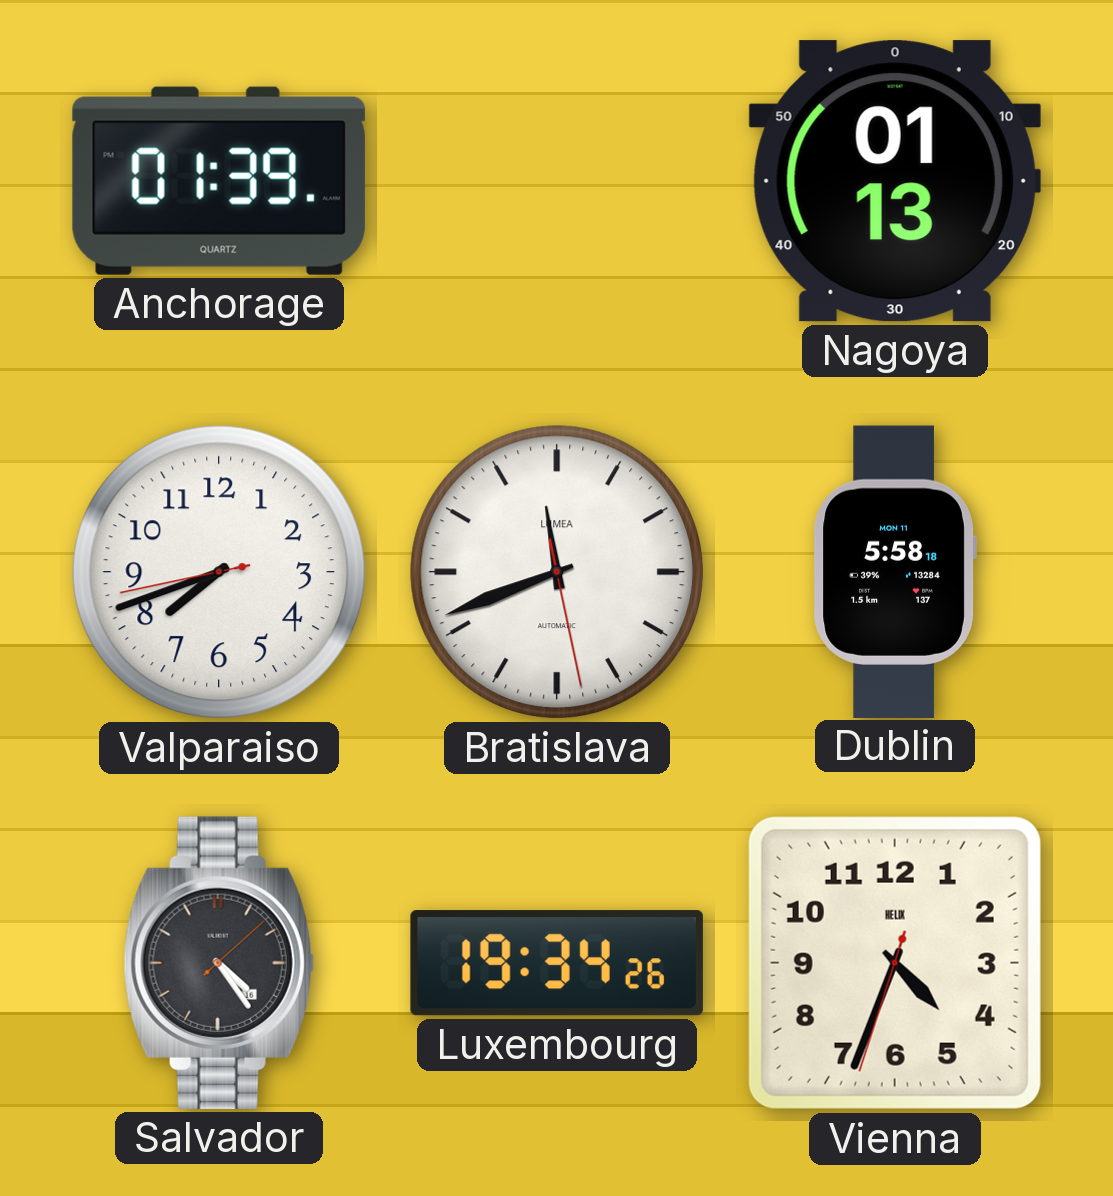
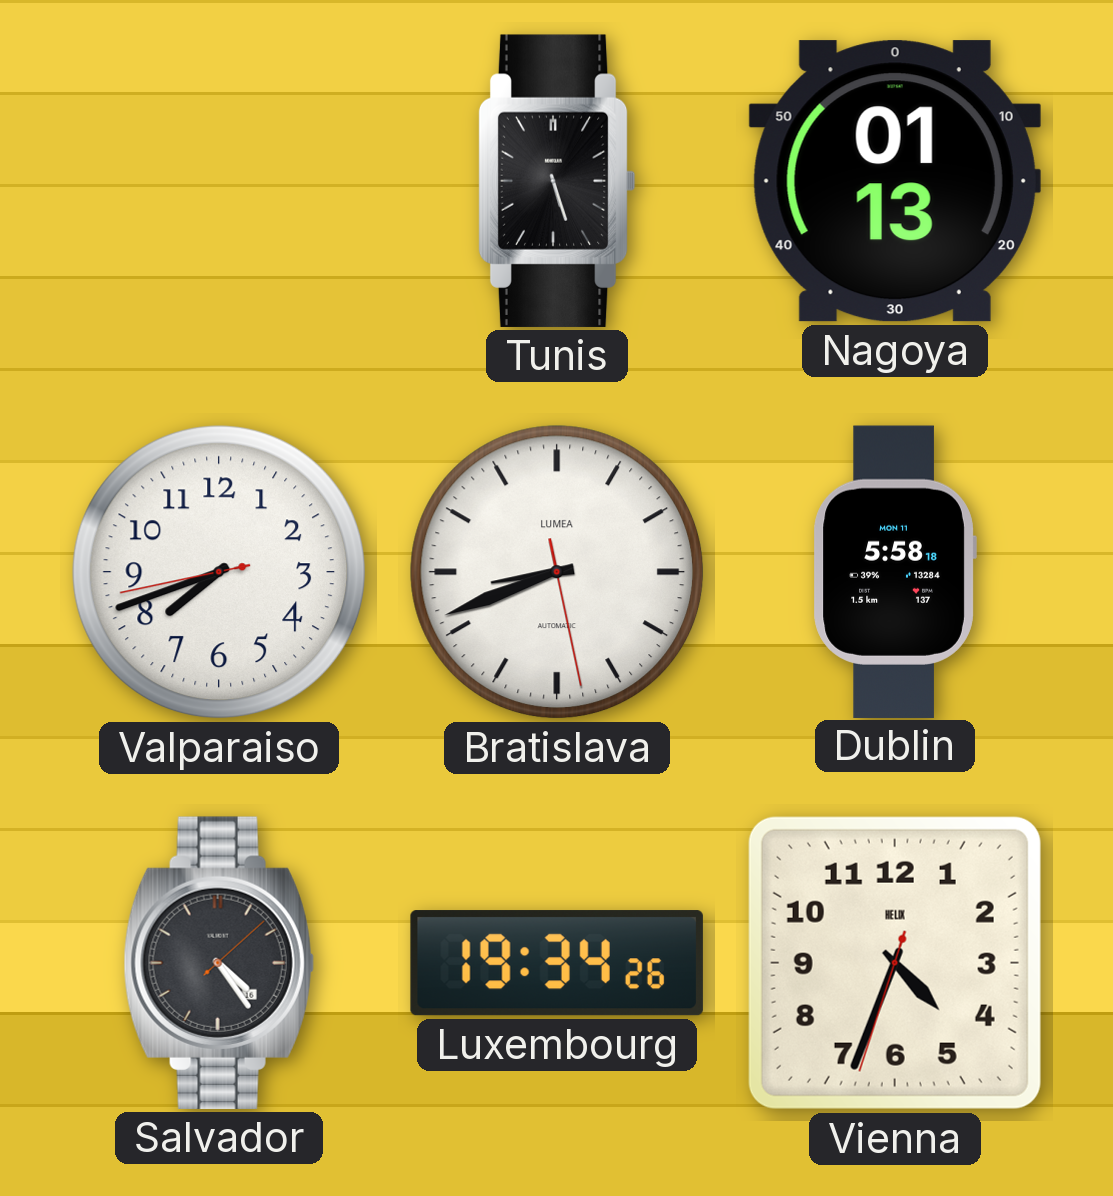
Anchorage: 01:39 -> none
Tunis: none -> 5:27
Bratislava: 11:41 -> 8:41
